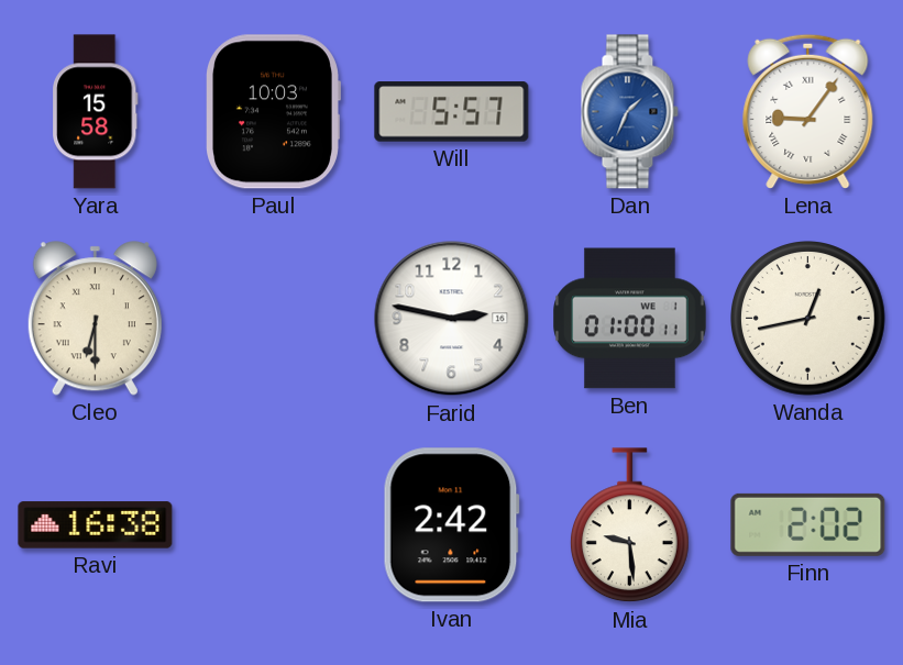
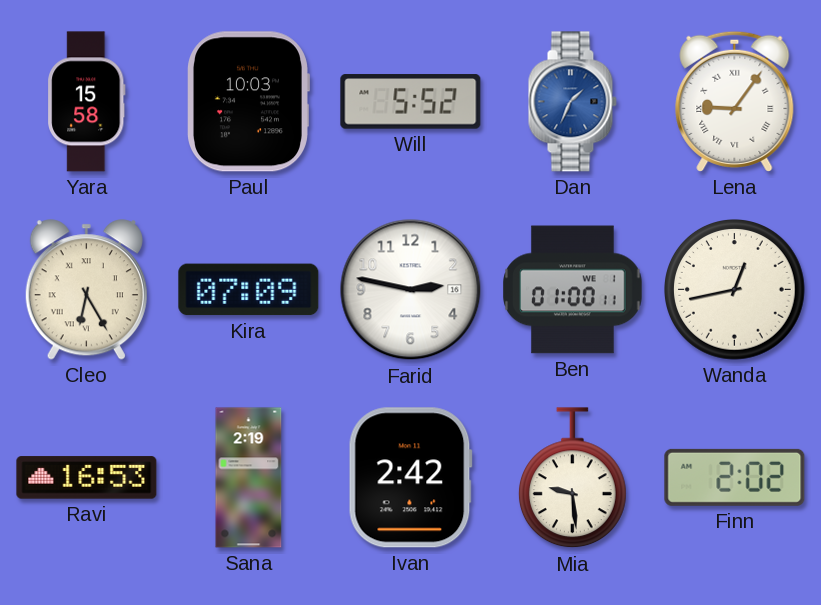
Will: 5:57 -> 5:52
Cleo: 6:30 -> 6:25
Kira: none -> 07:09
Ravi: 16:38 -> 16:53
Sana: none -> 2:19
